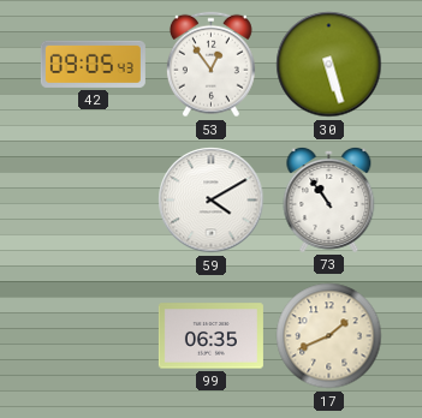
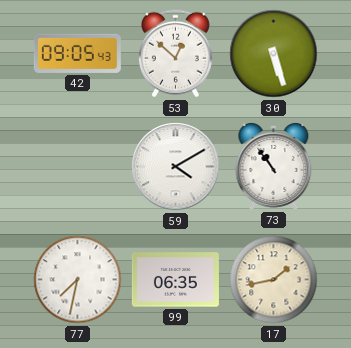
53: 12:54 -> 12:52
77: none -> 7:32
17: 1:41 -> 1:43
